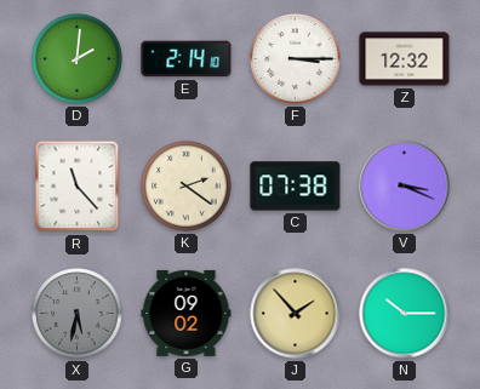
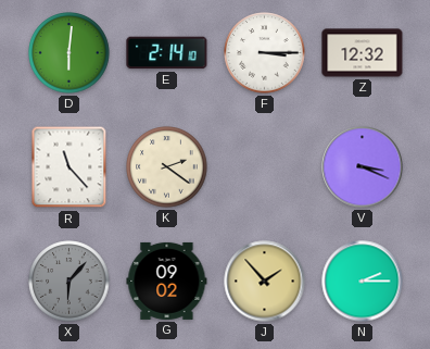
D: 2:01 -> 6:01
C: 07:38 -> none
X: 5:32 -> 6:07
N: 10:15 -> 2:15
